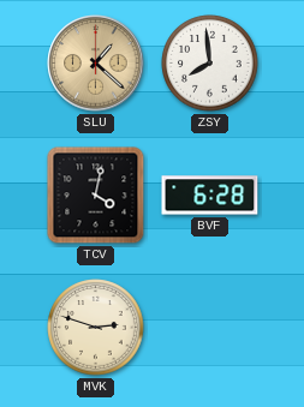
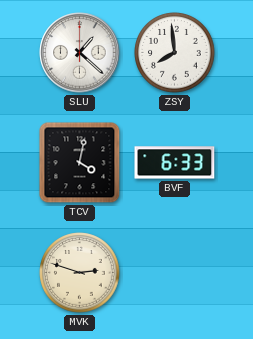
SLU dial: champagne -> white
BVF: 6:28 -> 6:33
